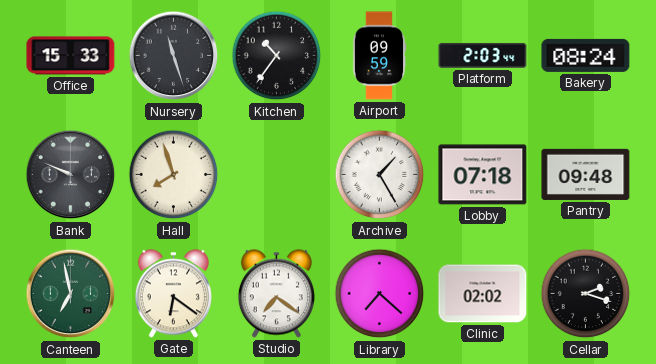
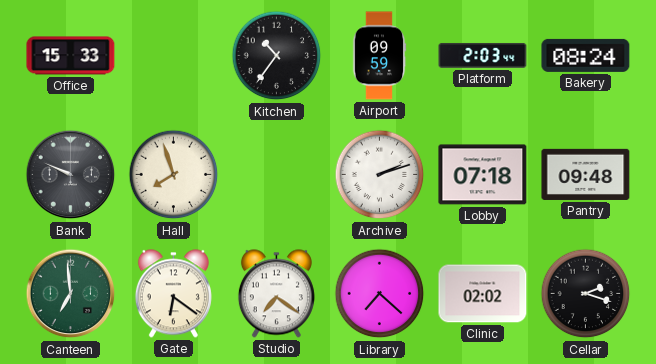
Nursery: 11:27 -> none
Archive: 1:25 -> 2:12
Canteen: 6:58 -> 6:59
